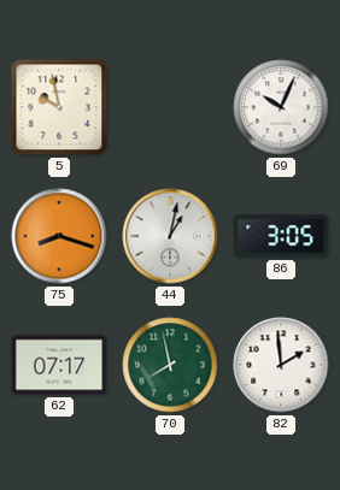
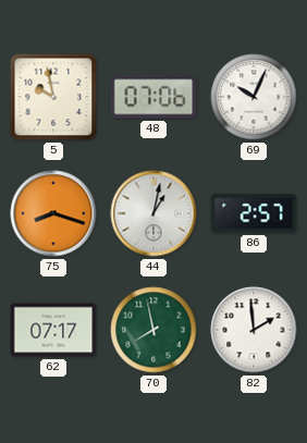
48: none -> 07:06
86: 3:05 -> 2:57
